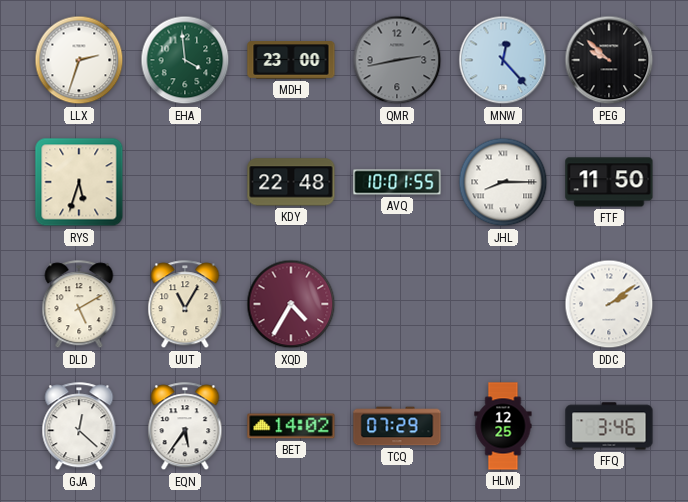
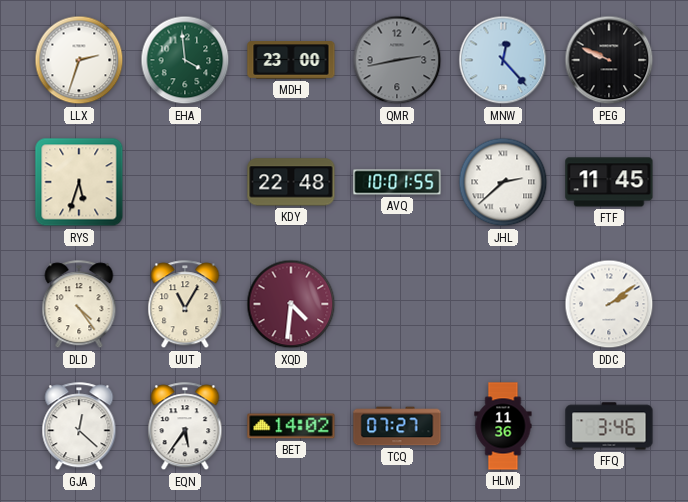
PEG: 9:52 -> 9:49
JHL: 8:15 -> 2:38
FTF: 11:50 -> 11:45
DLD: 5:10 -> 4:24
XQD: 4:35 -> 4:31
TCQ: 07:29 -> 07:27
HLM: 12:25 -> 11:36
